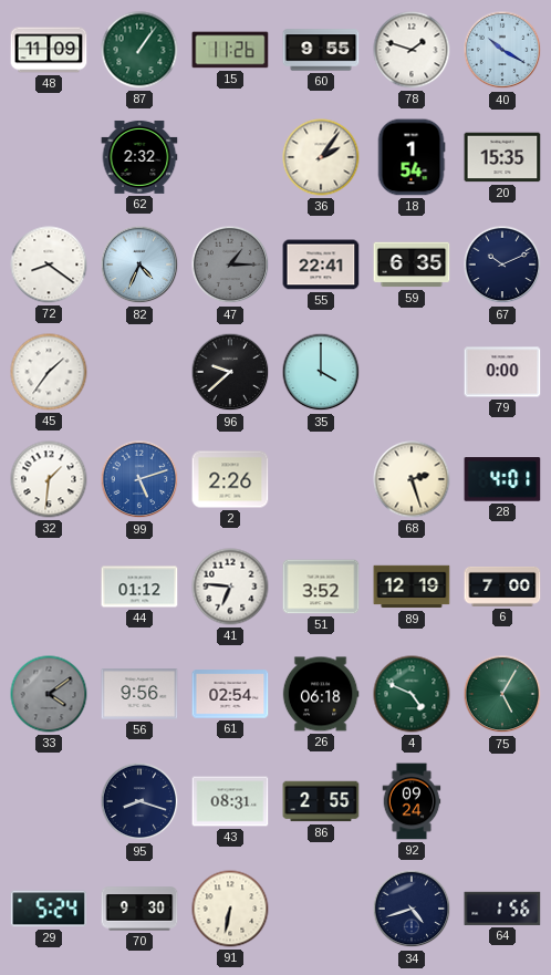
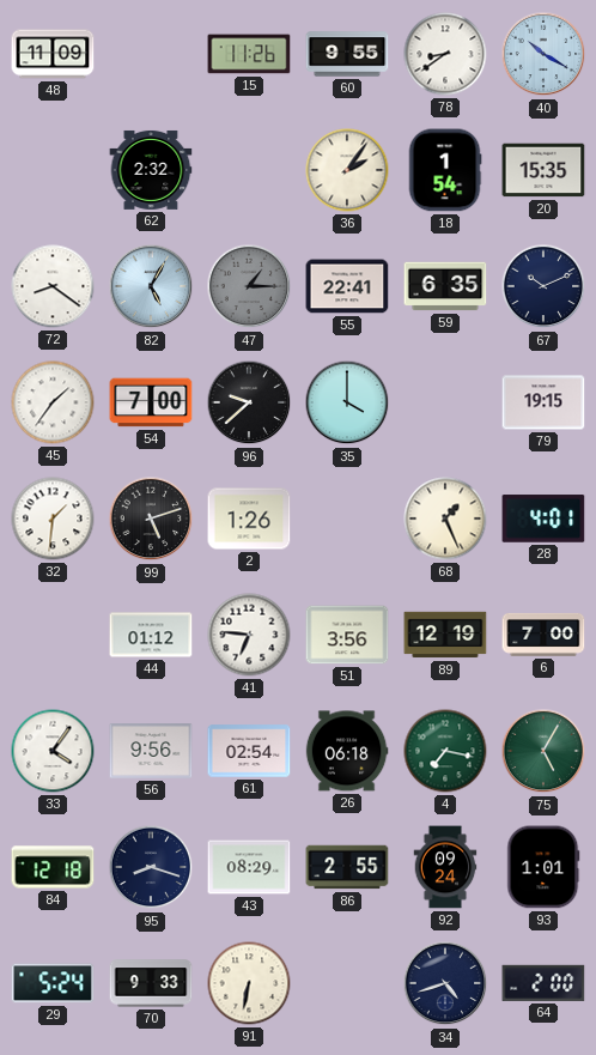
87: 1:06 -> none
78: 1:48 -> 8:39
82: 4:34 -> 5:05
54: none -> 7:00
79: 0:00 -> 19:15
99 dial: blue -> black
2: 2:26 -> 1:26
68: 2:27 -> 1:26
51: 3:52 -> 3:56
33: 4:09 -> 4:06
33 dial: grey -> white
4: 4:49 -> 7:17
84: none -> 12:18
43: 08:31 -> 08:29
93: none -> 1:01
70: 9:30 -> 9:33
64: 1:56 -> 2:00
